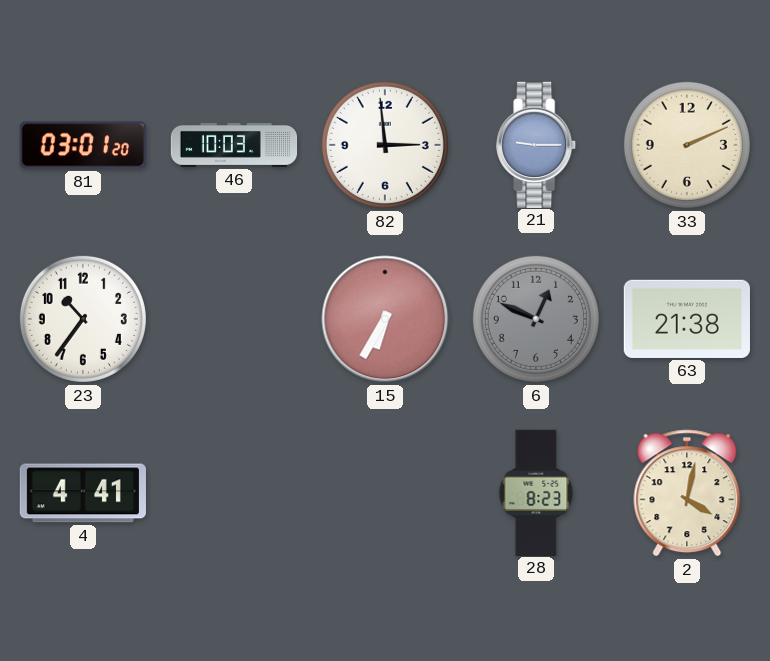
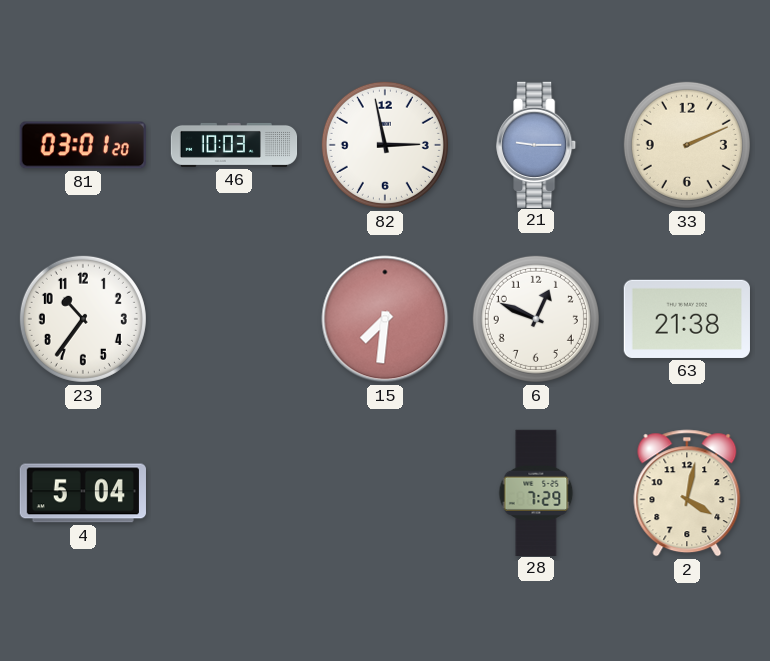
82: 2:59 -> 2:58
15: 6:35 -> 7:31
6 dial: grey -> white
4: 4:41 -> 5:04
28: 8:23 -> 7:29
